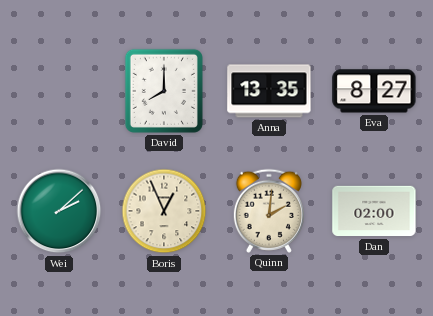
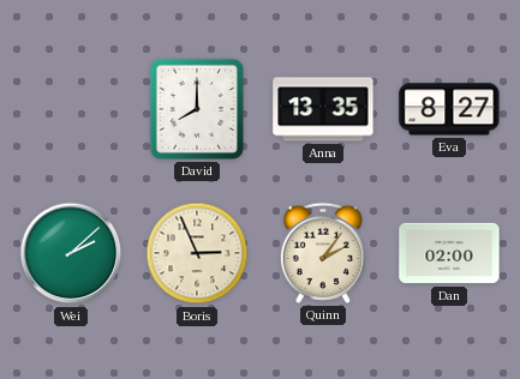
Boris: 12:56 -> 2:56
Quinn: 2:01 -> 2:06
